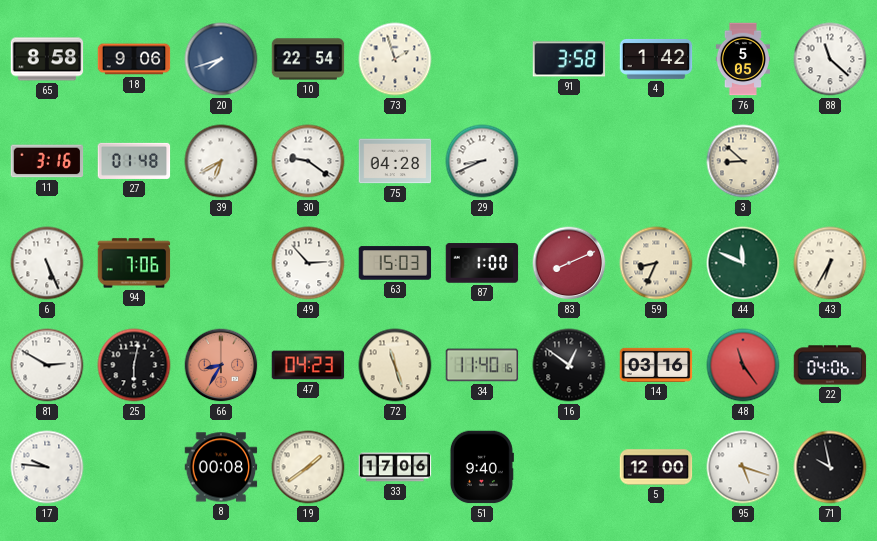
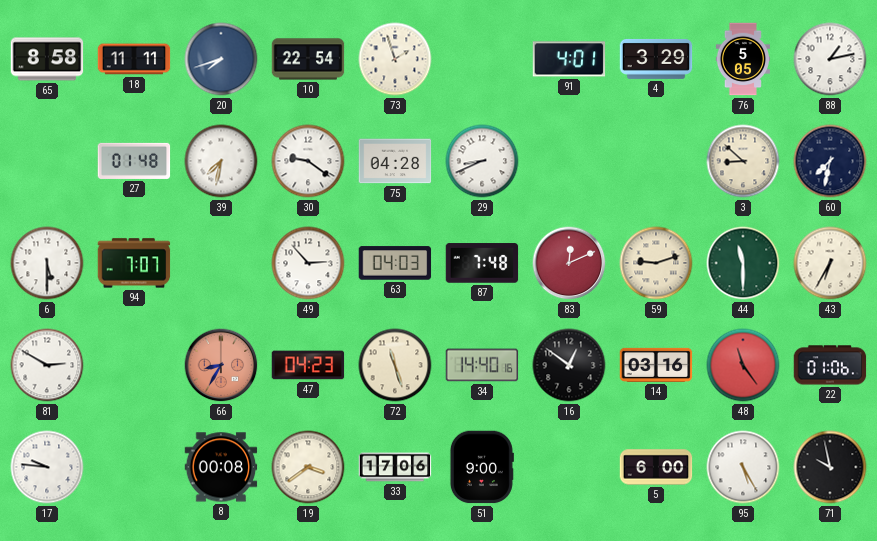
18: 9:06 -> 11:11
91: 3:58 -> 4:01
4: 1:42 -> 3:29
88: 11:22 -> 1:13
11: 3:16 -> none
39: 6:40 -> 7:32
60: none -> 7:32
6: 5:26 -> 5:30
94: 7:06 -> 7:07
63: 15:03 -> 04:03
87: 1:00 -> 7:48
83: 8:11 -> 12:11
59: 8:34 -> 9:12
44: 11:49 -> 11:30
25: 6:02 -> none
34: 11:40 -> 14:40
22: 04:06 -> 01:06
19: 1:39 -> 3:39
51: 9:40 -> 9:00
5: 12:00 -> 6:00
95: 5:18 -> 5:25
